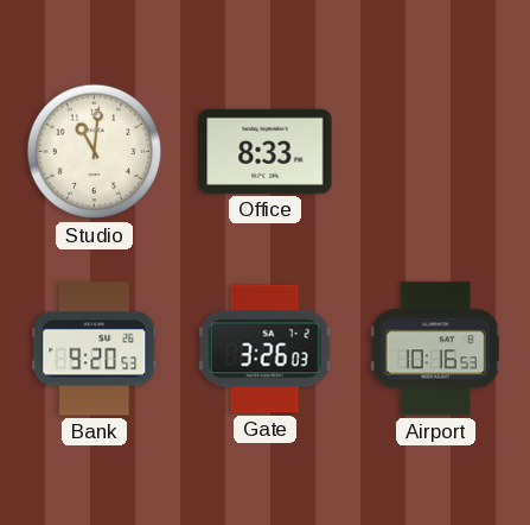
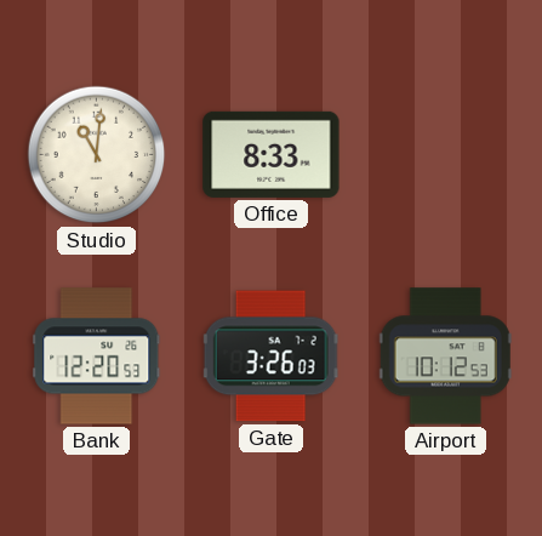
Bank: 9:20 -> 12:20
Airport: 10:16 -> 10:12
